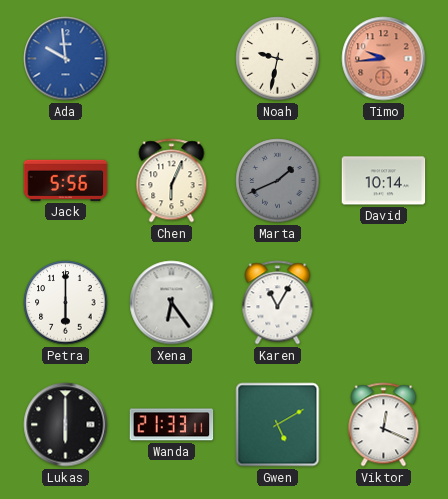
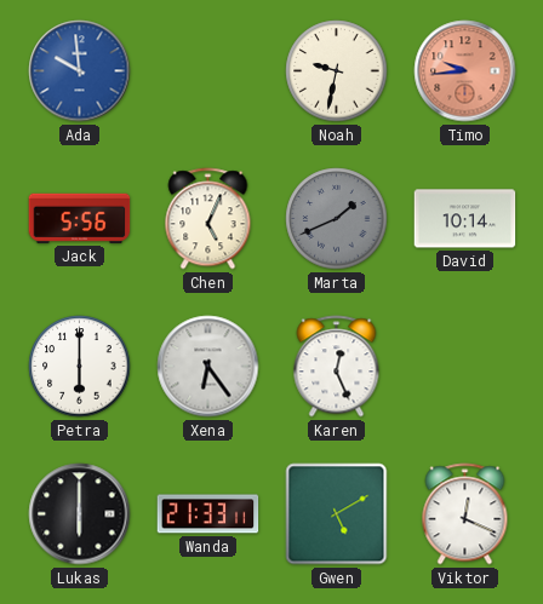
Chen: 6:04 -> 5:04
Karen: 11:05 -> 12:26
